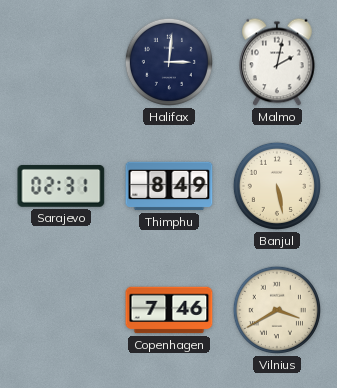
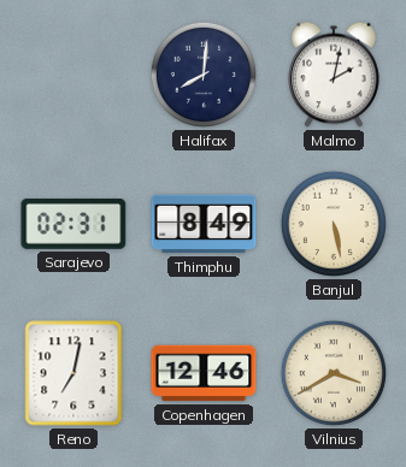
Halifax: 3:01 -> 8:01
Reno: none -> 7:02
Copenhagen: 7:46 -> 12:46
